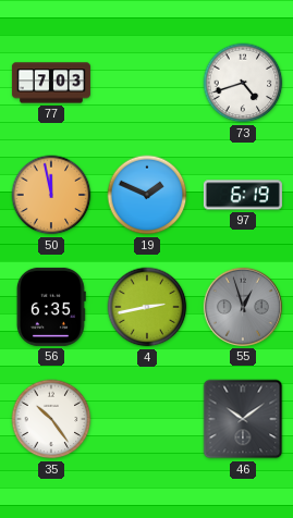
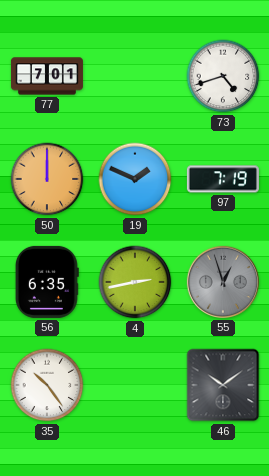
77: 7:03 -> 7:01
50: 11:58 -> 12:00
97: 6:19 -> 7:19
